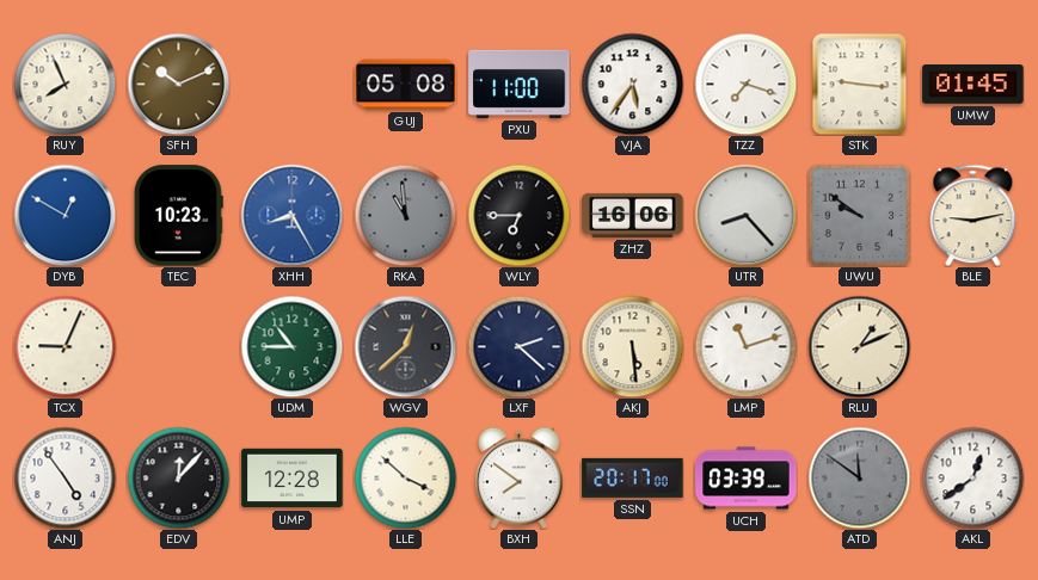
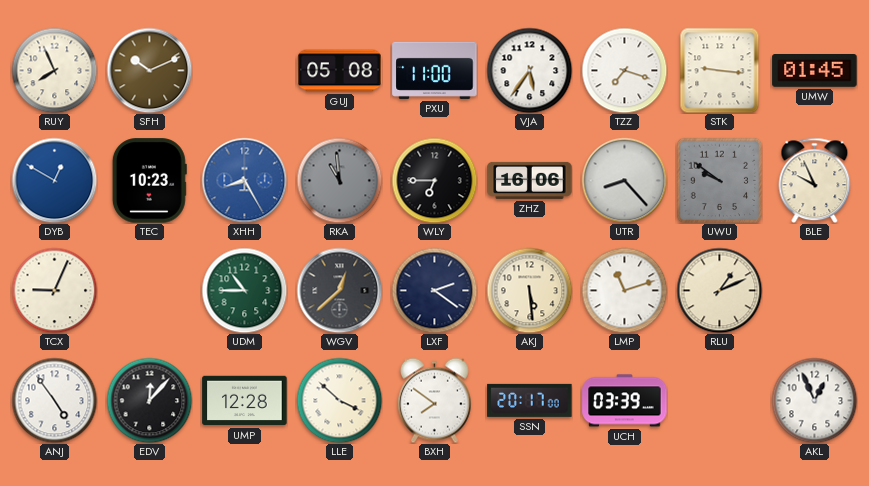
BLE: 9:13 -> 9:56
LXF: 2:22 -> 2:21
ATD: 11:51 -> none
AKL: 12:39 -> 12:56
